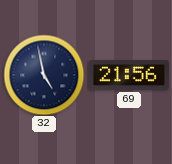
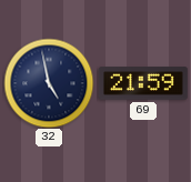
69: 21:56 -> 21:59
